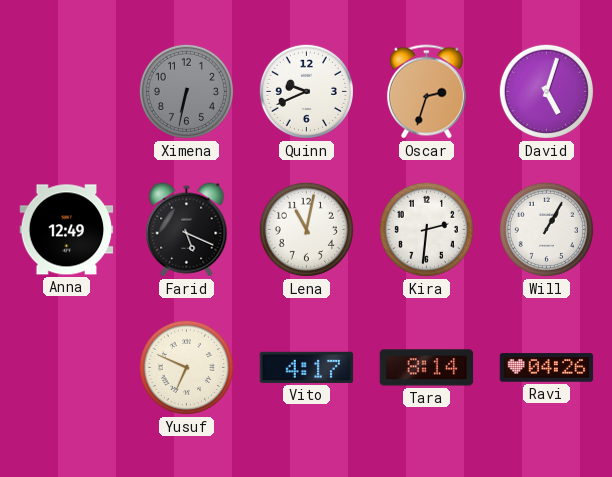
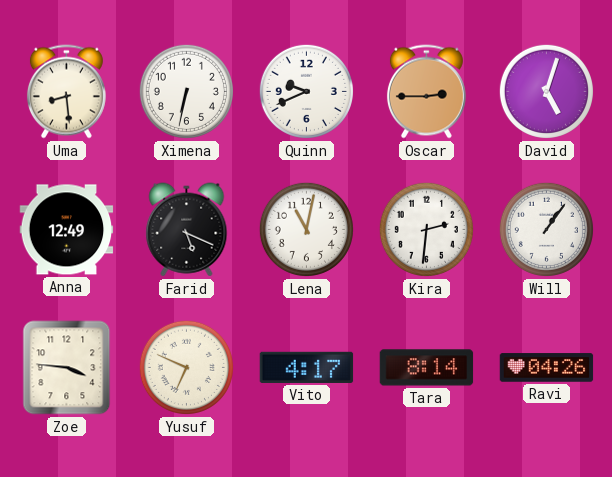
Uma: none -> 8:29
Ximena dial: grey -> white
Oscar: 2:33 -> 2:45
Will: 1:05 -> 1:06
Zoe: none -> 3:46
